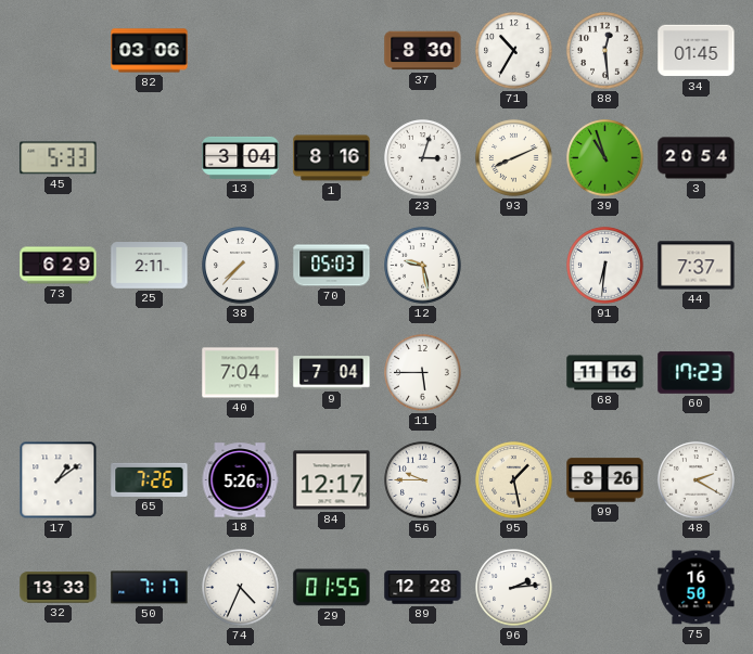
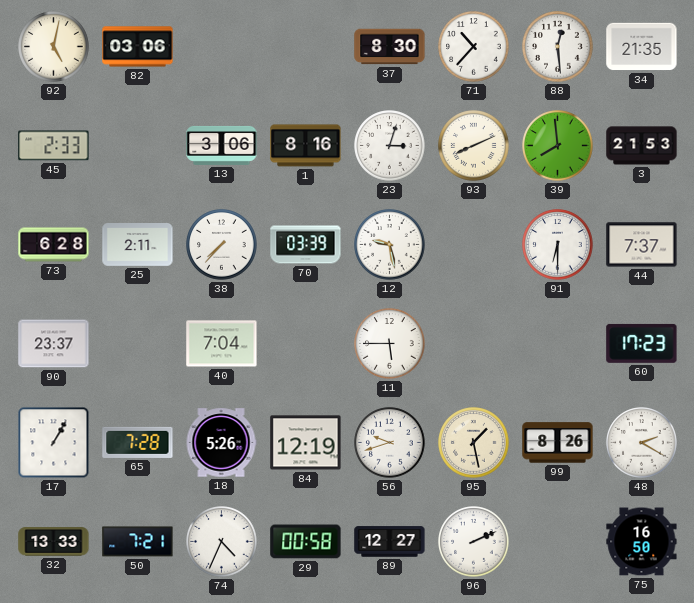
92: none -> 5:02
71: 10:35 -> 10:37
34: 01:45 -> 21:35
45: 5:33 -> 2:33
13: 3:04 -> 3:06
39: 10:57 -> 7:59
3: 20:54 -> 21:53
73: 6:29 -> 6:28
70: 05:03 -> 03:39
91: 6:31 -> 6:30
90: none -> 23:37
9: 7:04 -> none
68: 11:16 -> none
17: 1:09 -> 1:05
65: 7:26 -> 7:28
84: 12:17 -> 12:19
56: 9:45 -> 9:42
50: 7:17 -> 7:21
29: 01:55 -> 00:58
89: 12:28 -> 12:27
96: 2:14 -> 2:11
